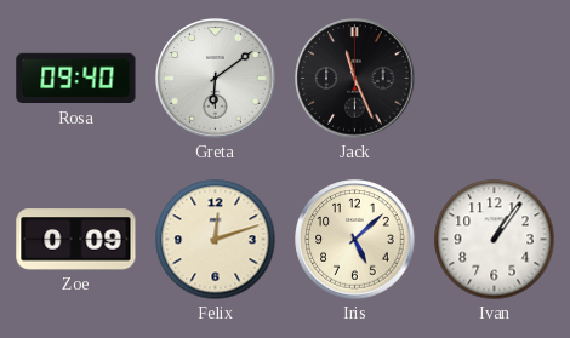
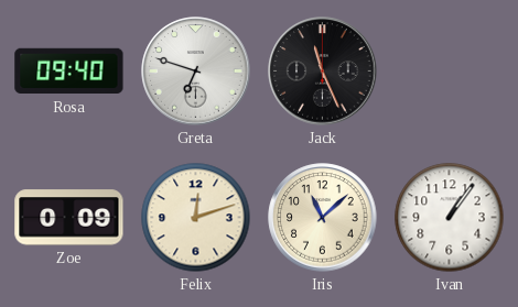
Greta: 6:09 -> 6:48
Iris: 5:08 -> 11:08
